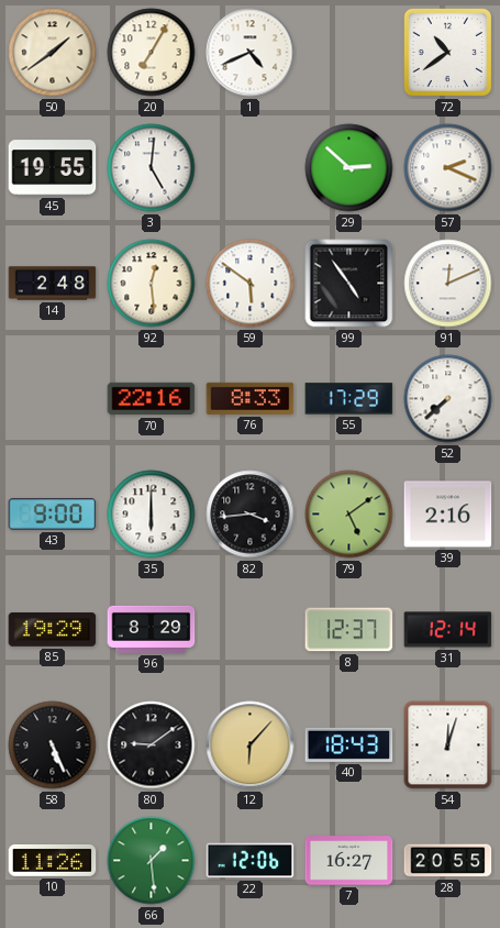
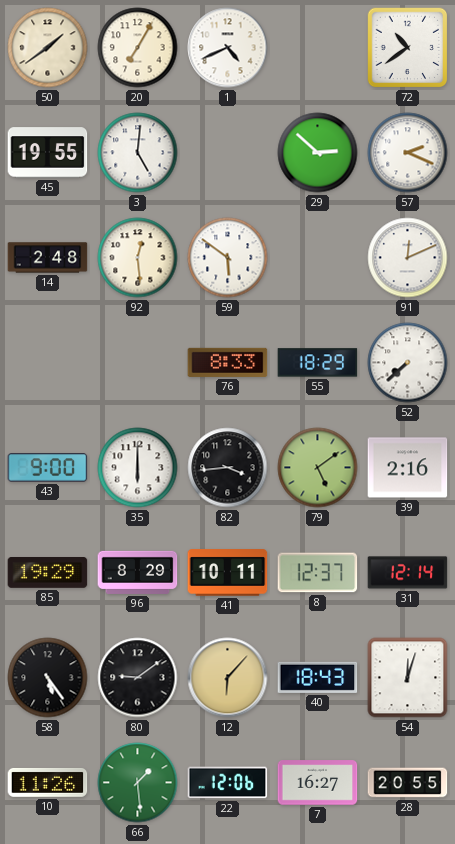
99: 4:54 -> none
70: 22:16 -> none
55: 17:29 -> 18:29
41: none -> 10:11
58: 5:26 -> 5:24
